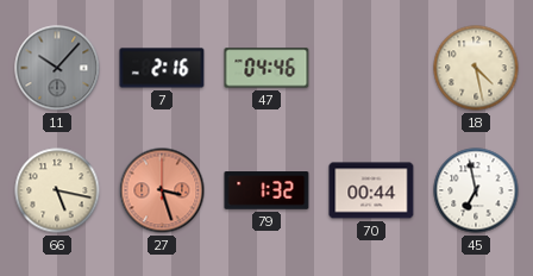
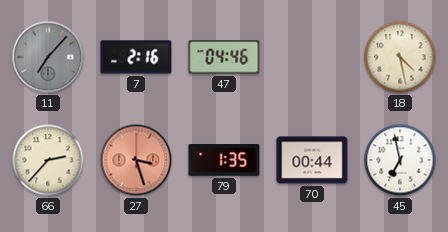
11: 10:07 -> 7:07
66: 5:17 -> 2:37
79: 1:32 -> 1:35
